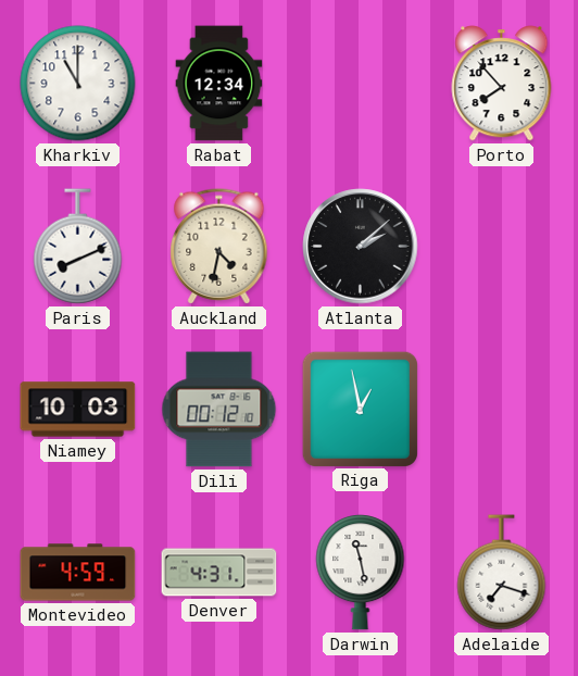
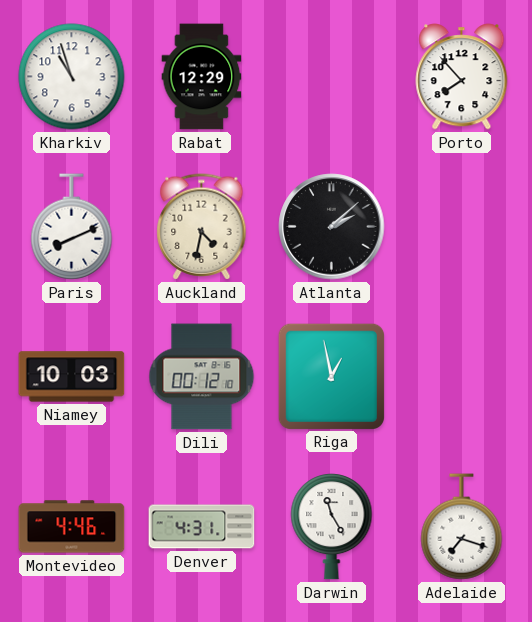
Kharkiv: 11:00 -> 10:57
Rabat: 12:34 -> 12:29
Montevideo: 4:59 -> 4:46
Darwin: 11:28 -> 11:25
